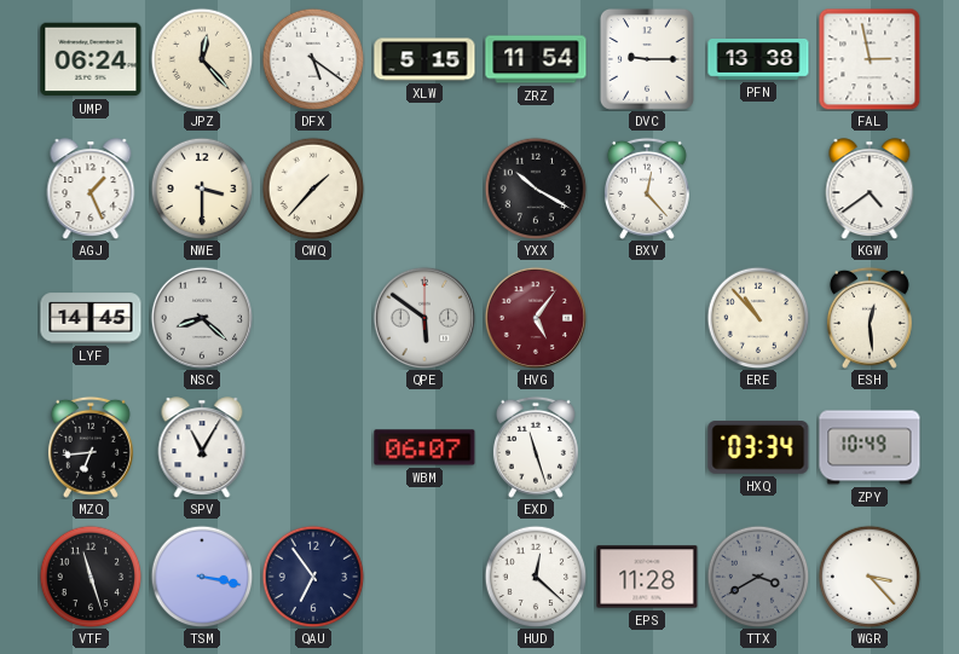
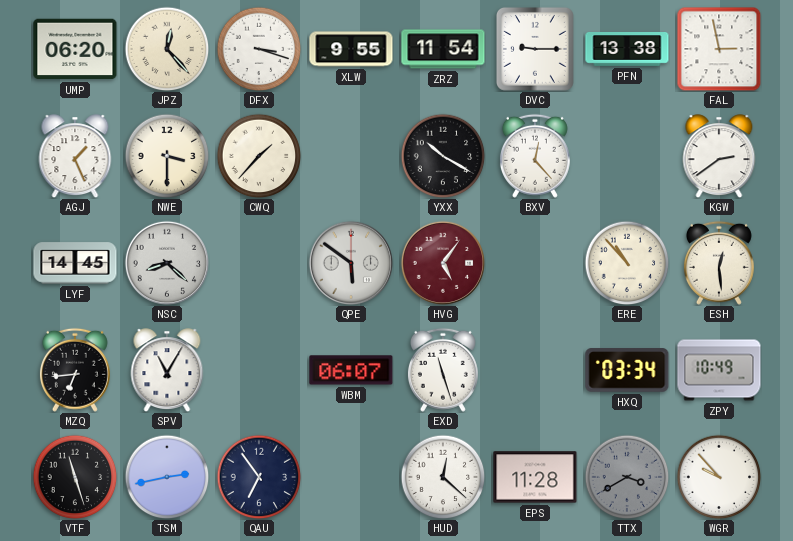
UMP: 06:24 -> 06:20
DFX: 5:21 -> 3:18
XLW: 5:15 -> 9:55
KGW: 4:39 -> 2:39
TSM: 3:17 -> 2:43
WGR: 3:23 -> 9:53
